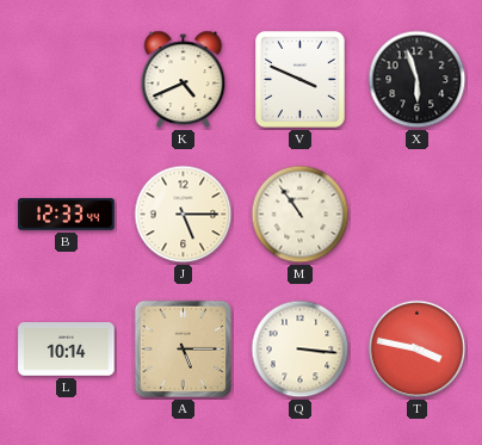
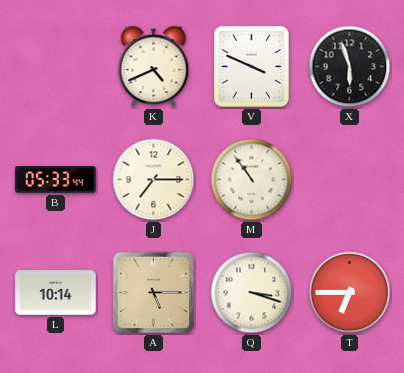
B: 12:33 -> 05:33
J: 5:15 -> 7:15
Q: 3:16 -> 3:18
T: 3:47 -> 6:45
